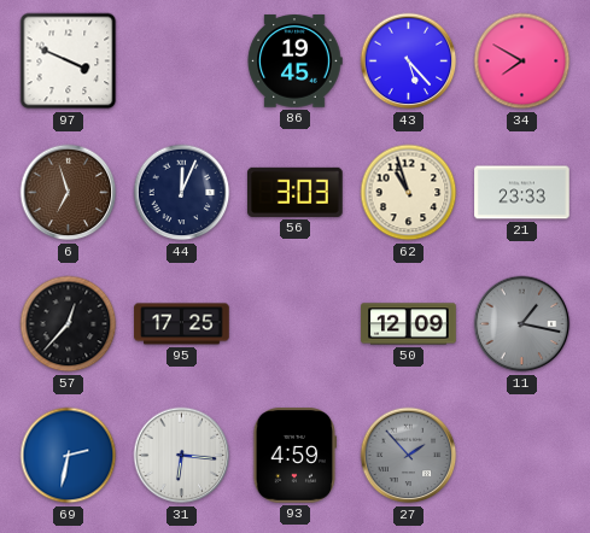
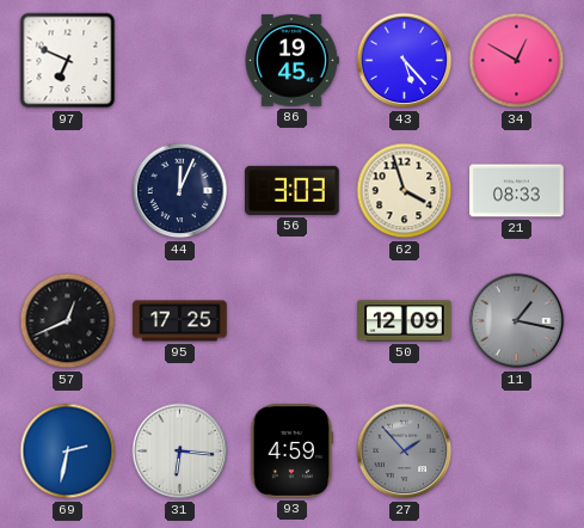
97: 3:49 -> 6:49
34: 7:50 -> 12:50
6: 6:57 -> none
62: 10:57 -> 3:57
21: 23:33 -> 08:33
57: 12:37 -> 12:41
